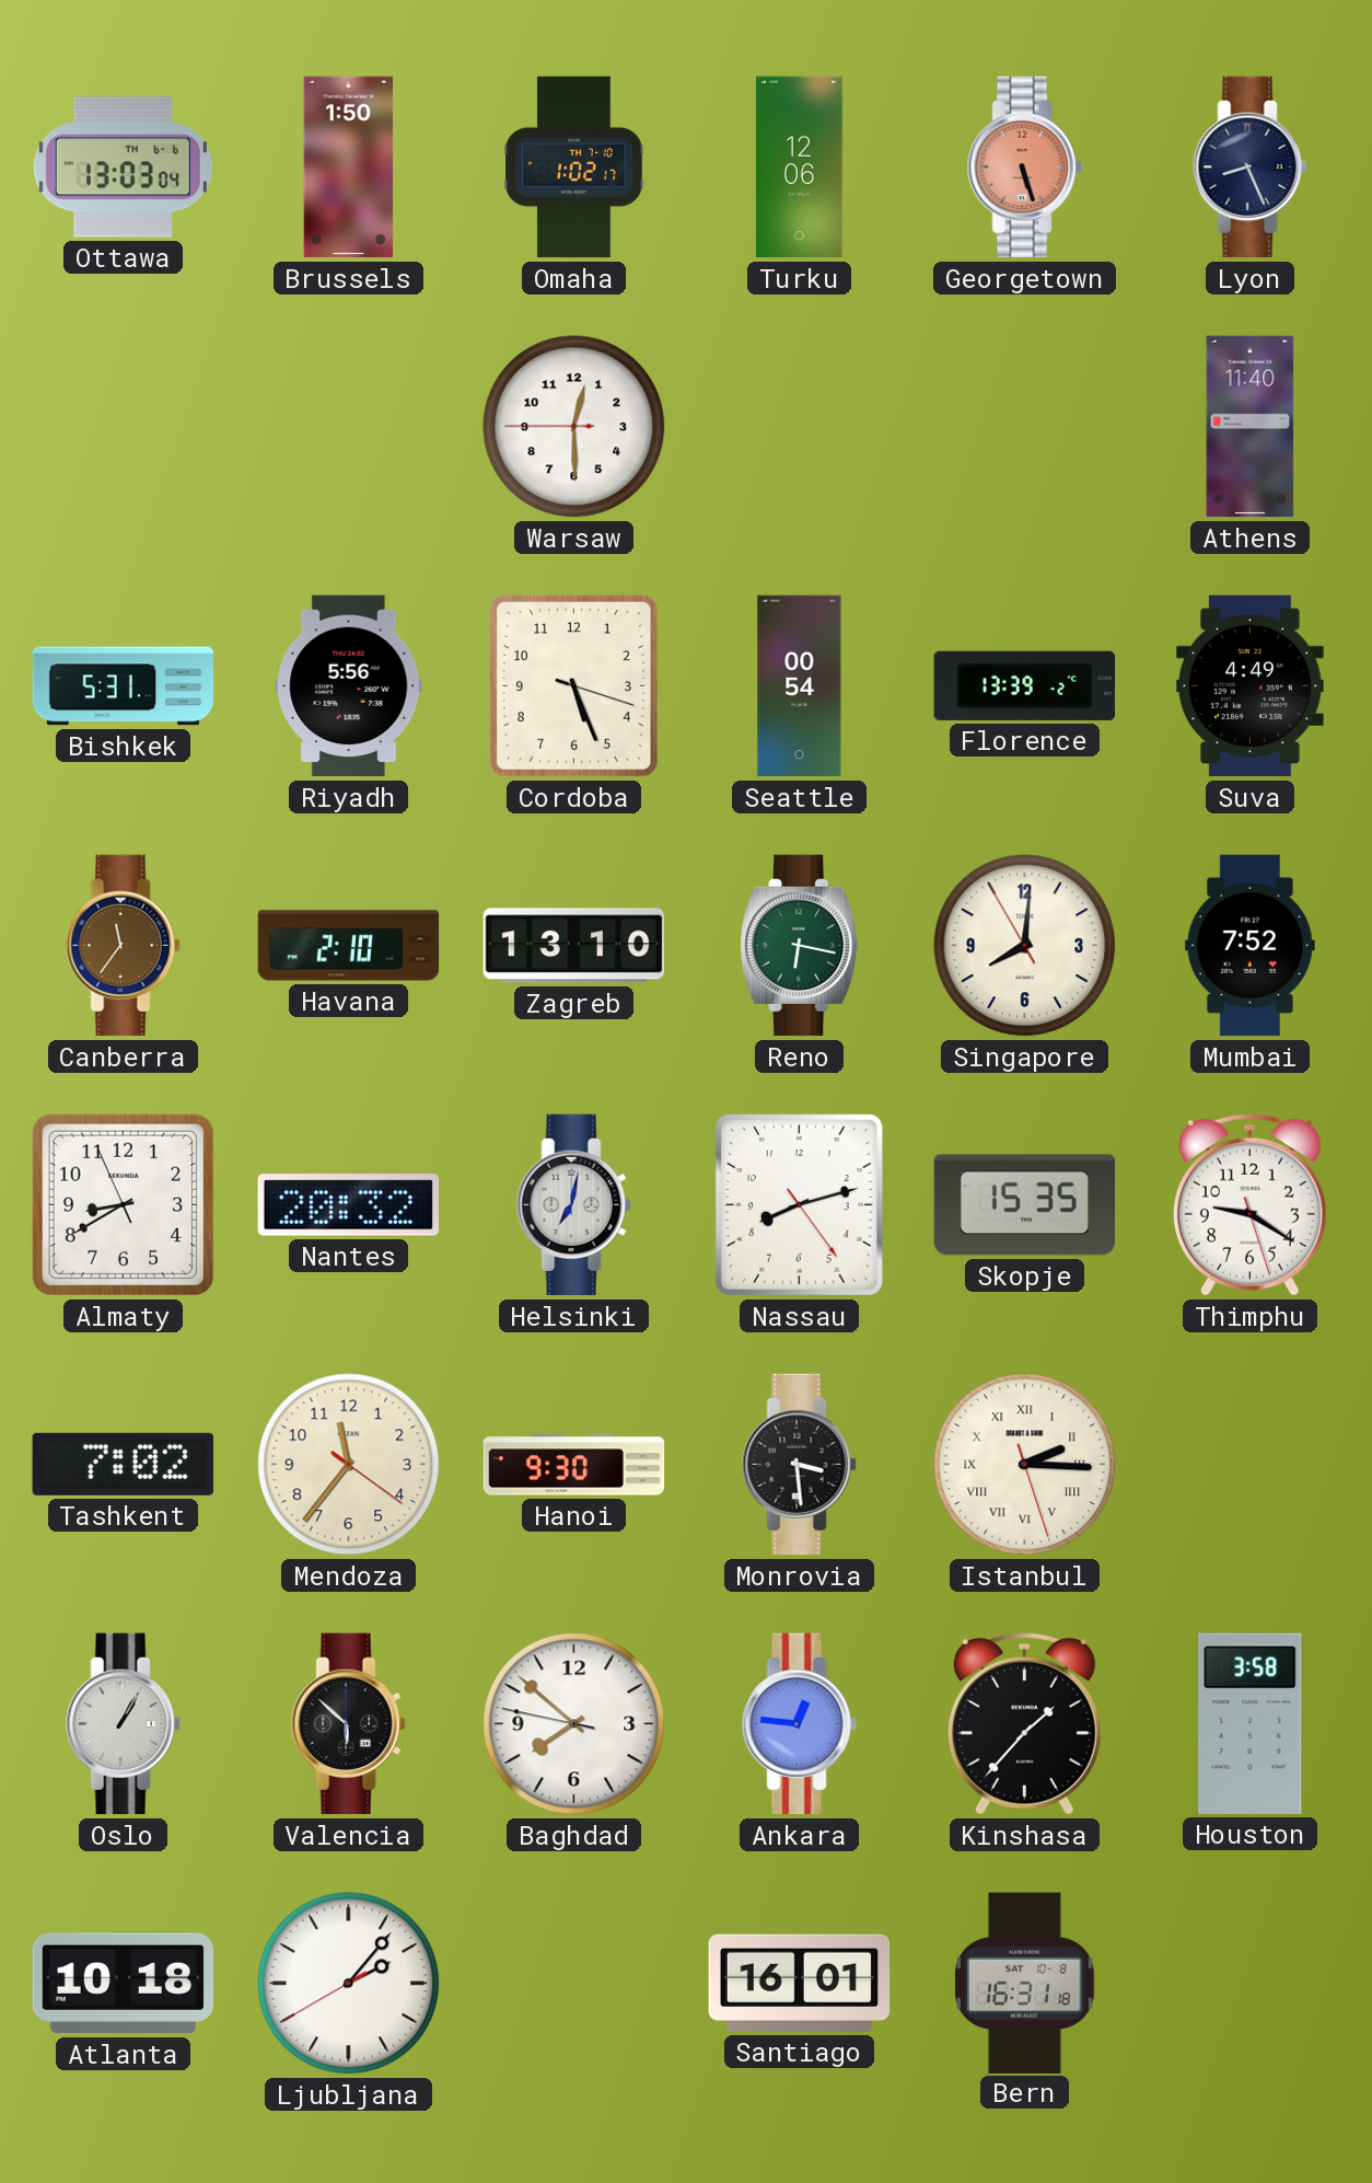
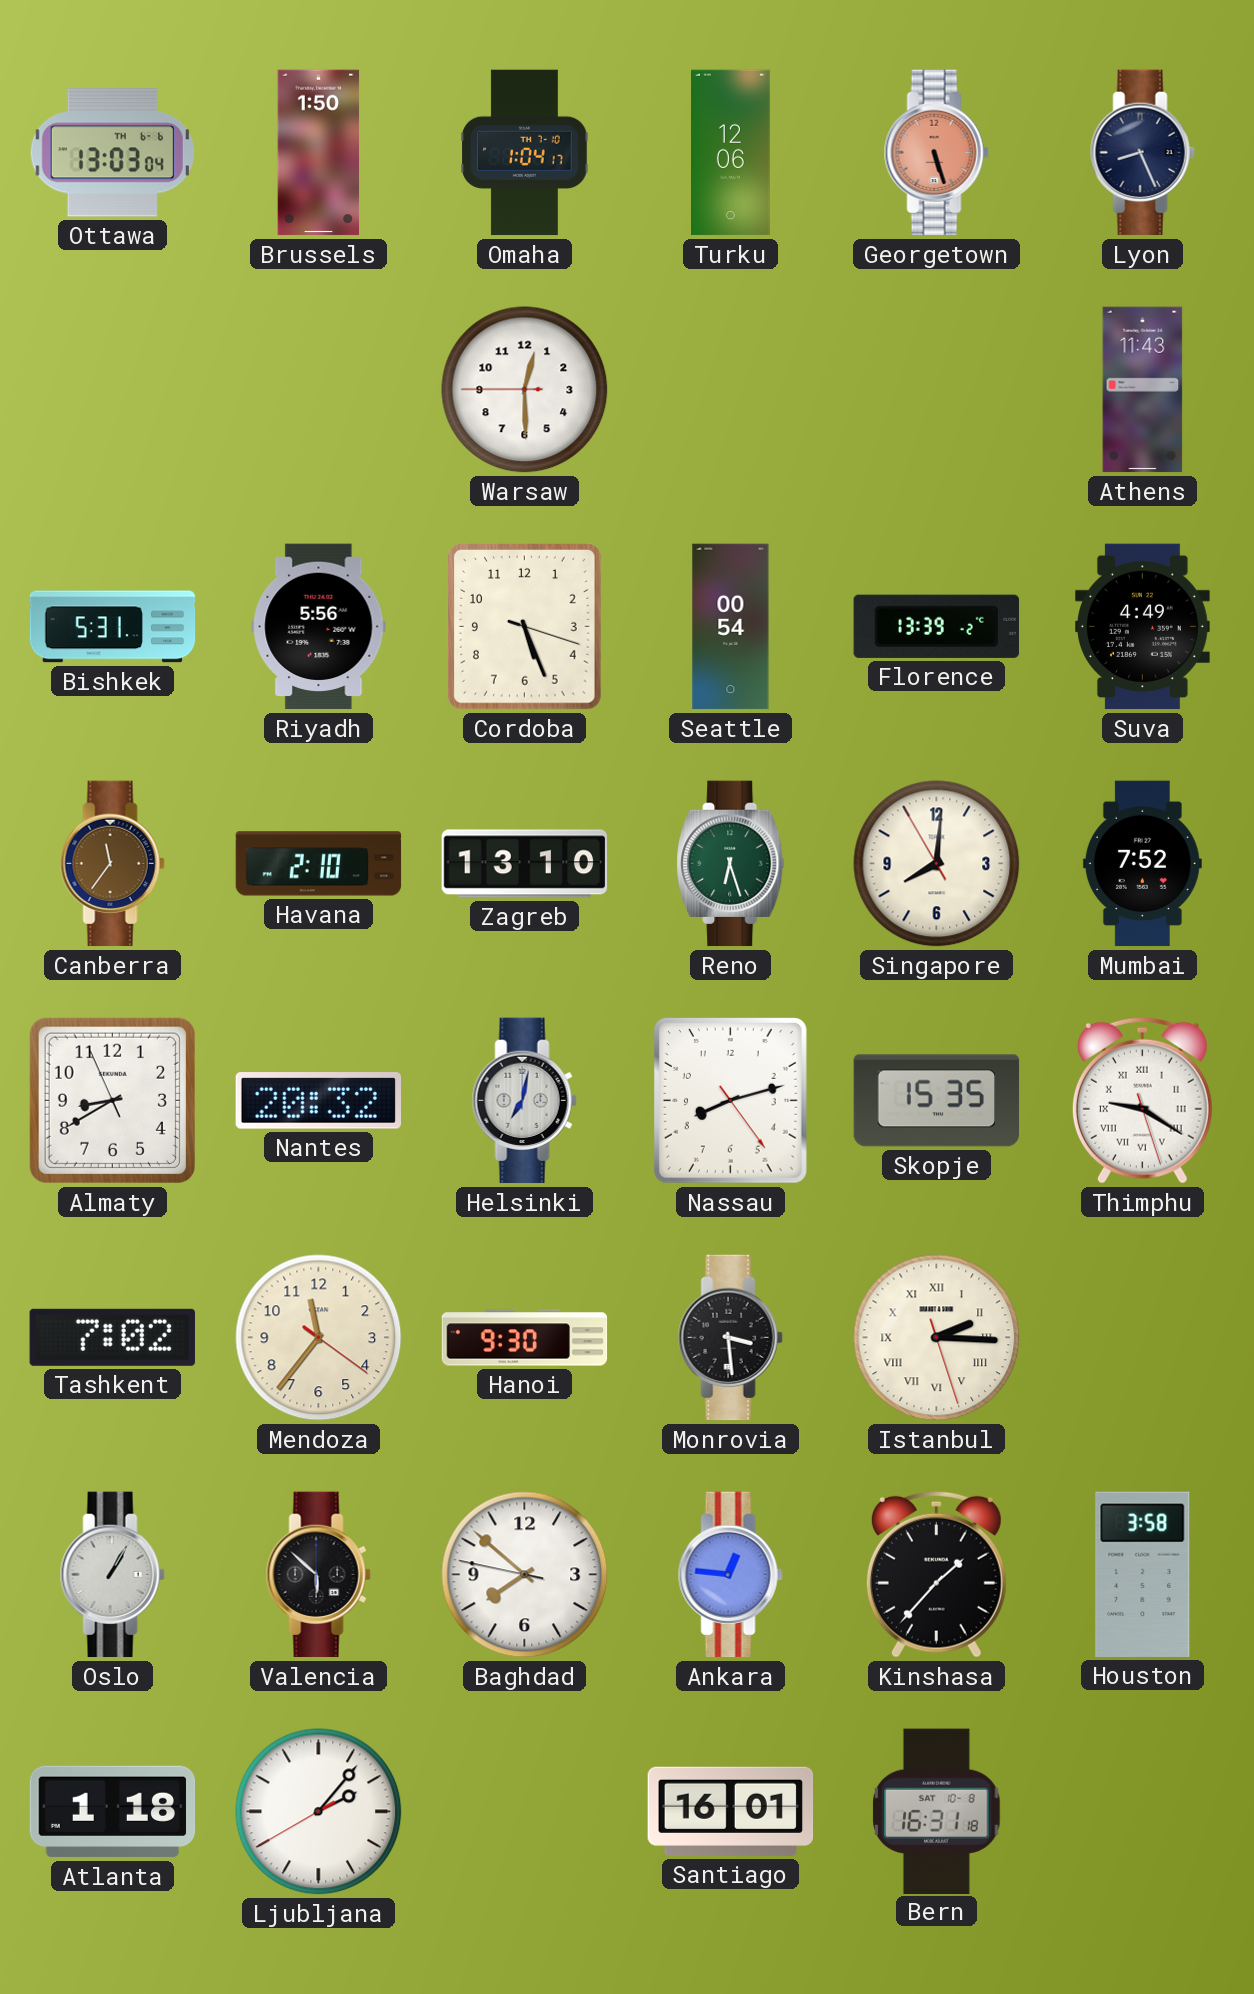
Omaha: 1:02 -> 1:04
Athens: 11:40 -> 11:43
Reno: 6:17 -> 6:27
Thimphu numerals: Arabic -> Roman
Atlanta: 10:18 -> 1:18
